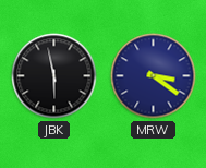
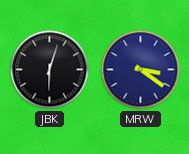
JBK: 5:58 -> 6:03
